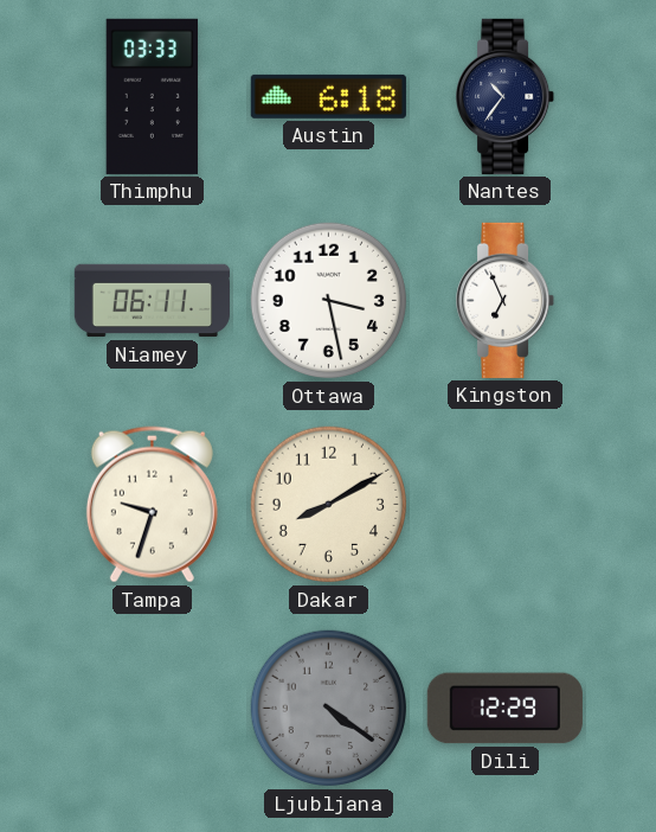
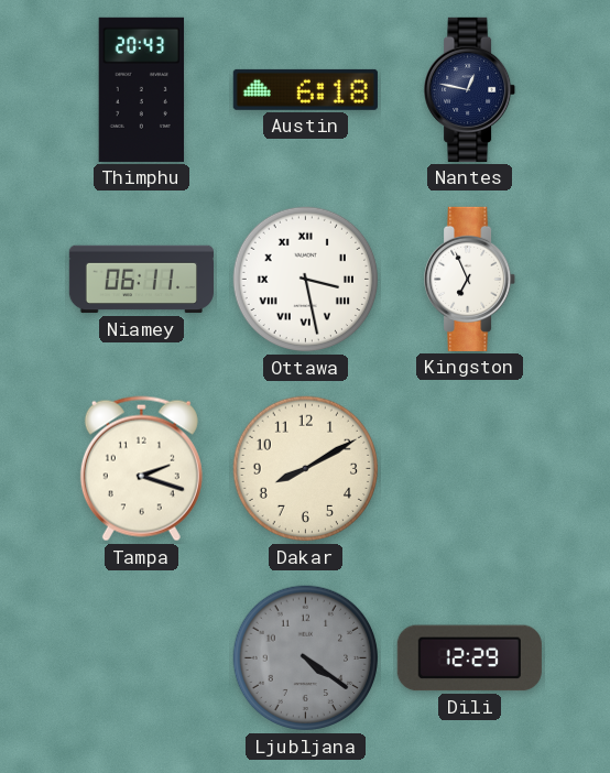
Thimphu: 03:33 -> 20:43
Nantes: 10:36 -> 12:47
Ottawa numerals: Arabic -> Roman
Tampa: 9:33 -> 2:18
